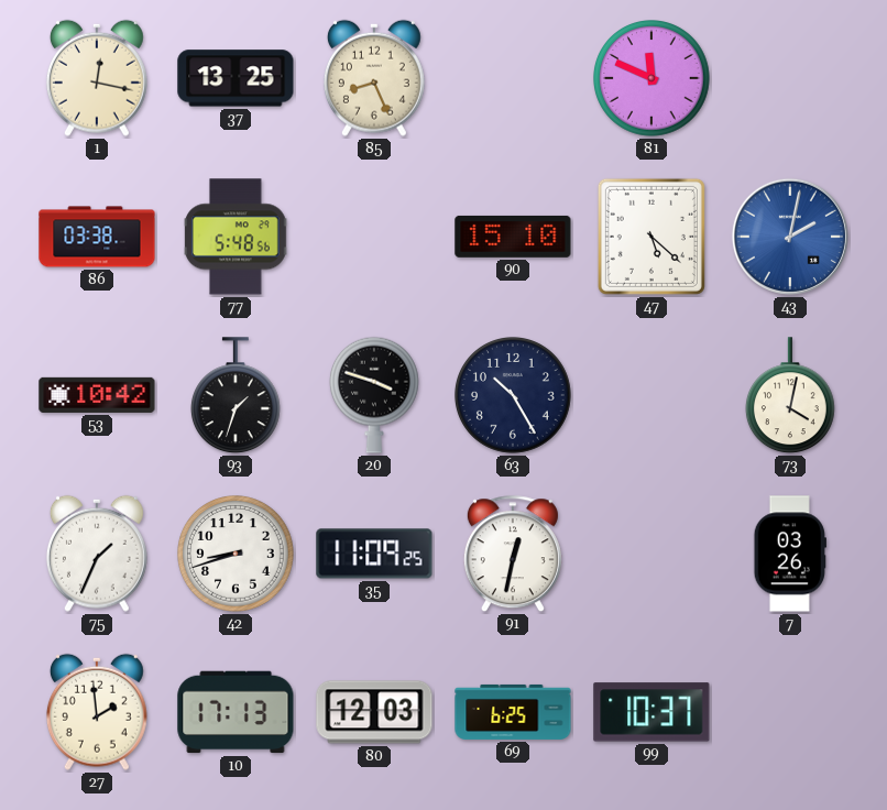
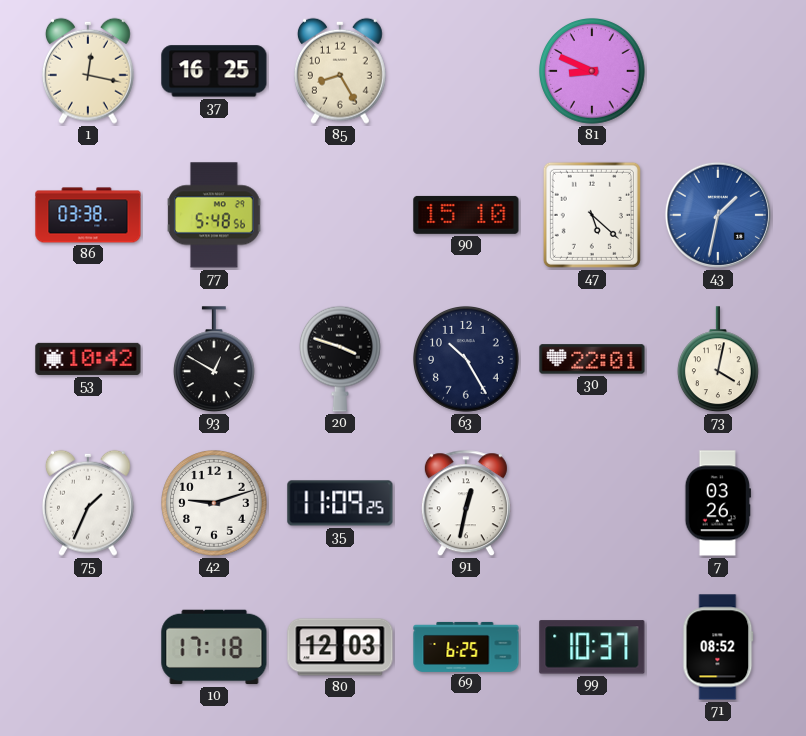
37: 13:25 -> 16:25
85: 8:26 -> 8:25
81: 11:49 -> 8:49
43: 2:02 -> 1:32
93: 1:33 -> 12:50
30: none -> 22:01
42: 8:42 -> 9:12
27: 1:59 -> none
10: 17:13 -> 17:18
71: none -> 08:52
